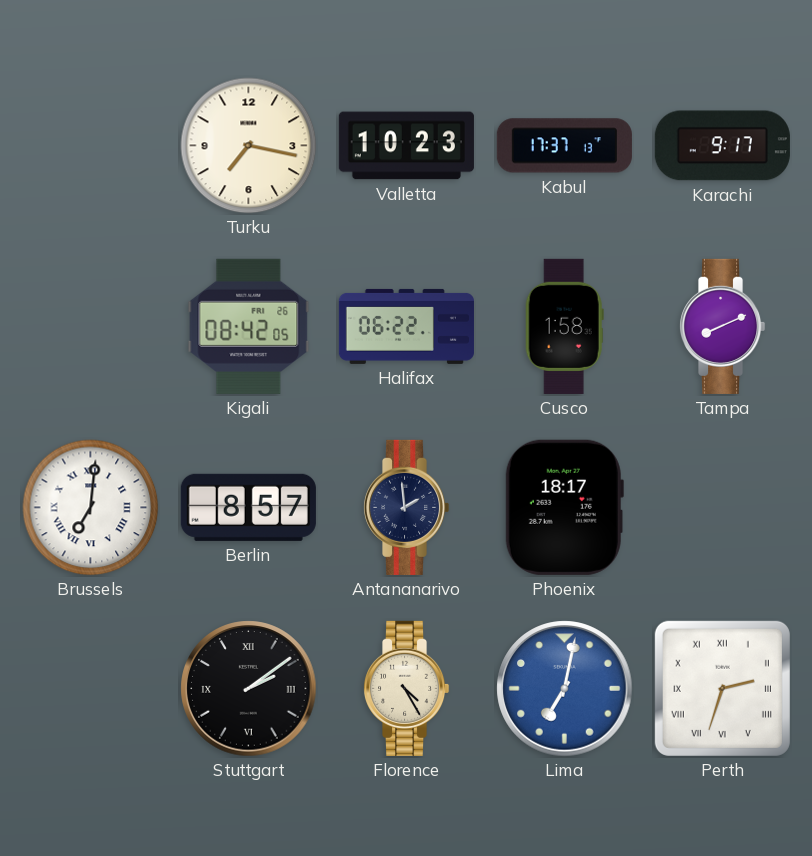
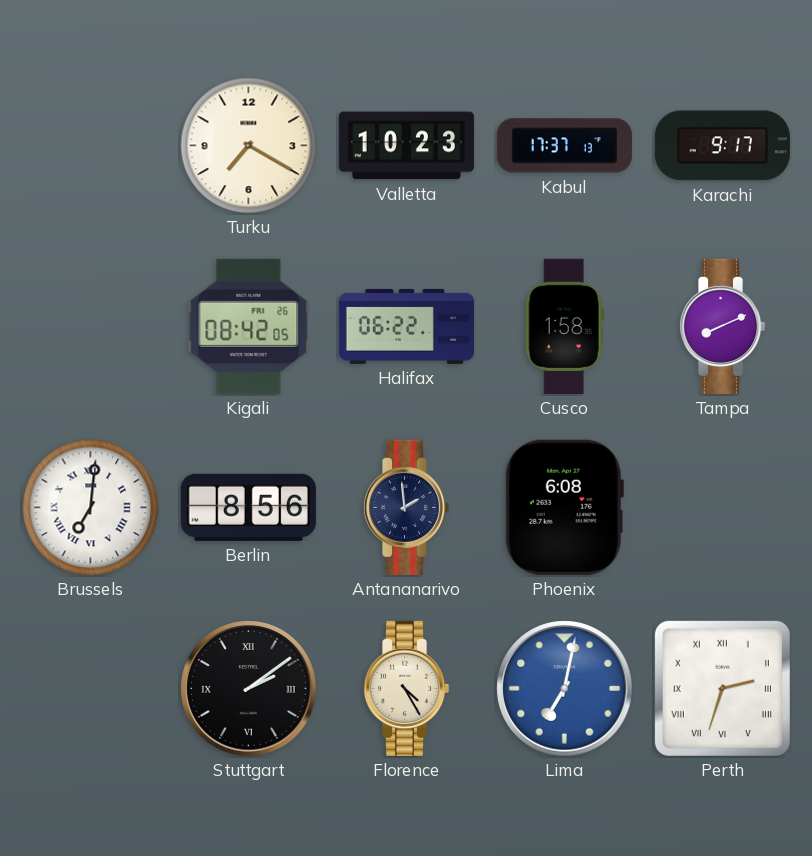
Turku: 7:17 -> 7:20
Berlin: 8:57 -> 8:56
Phoenix: 18:17 -> 6:08
